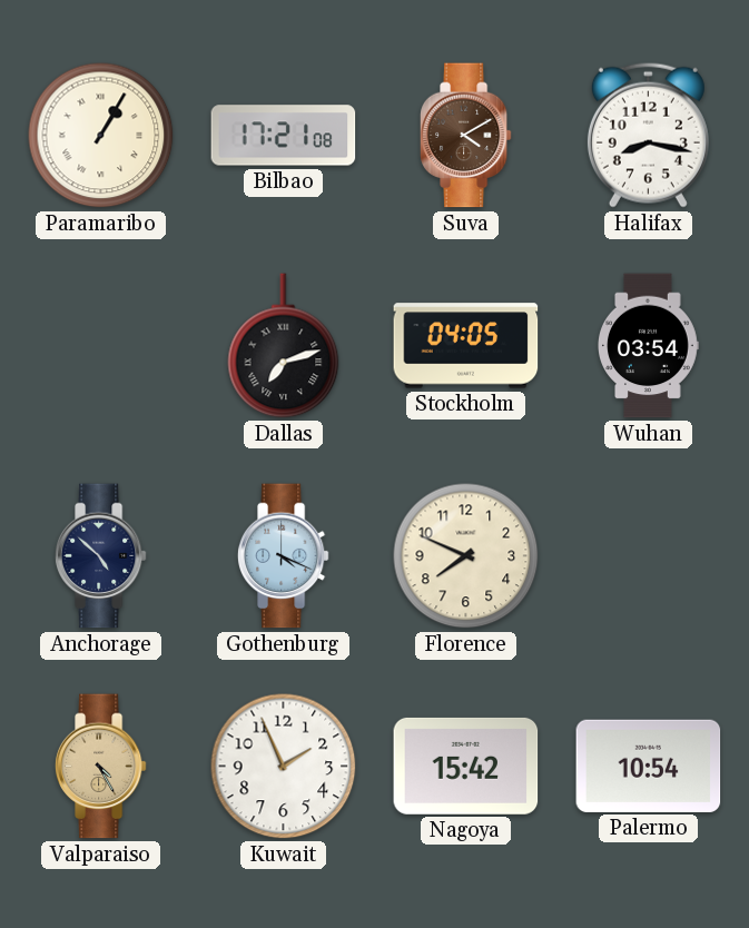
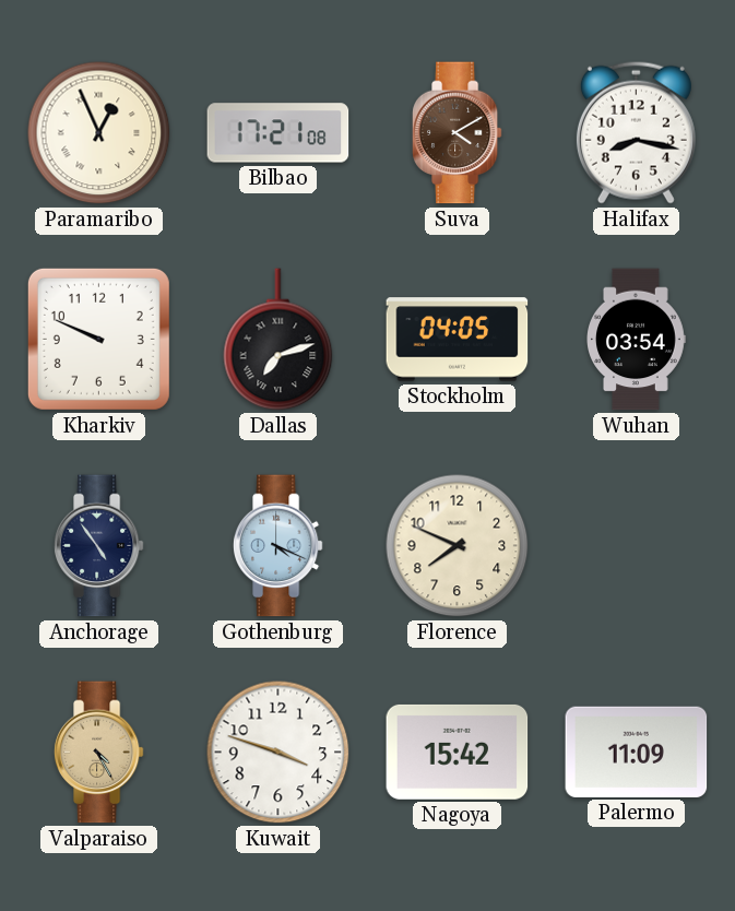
Paramaribo: 1:05 -> 12:56
Kharkiv: none -> 9:49
Anchorage: 4:52 -> 4:54
Kuwait: 1:56 -> 3:48
Palermo: 10:54 -> 11:09
